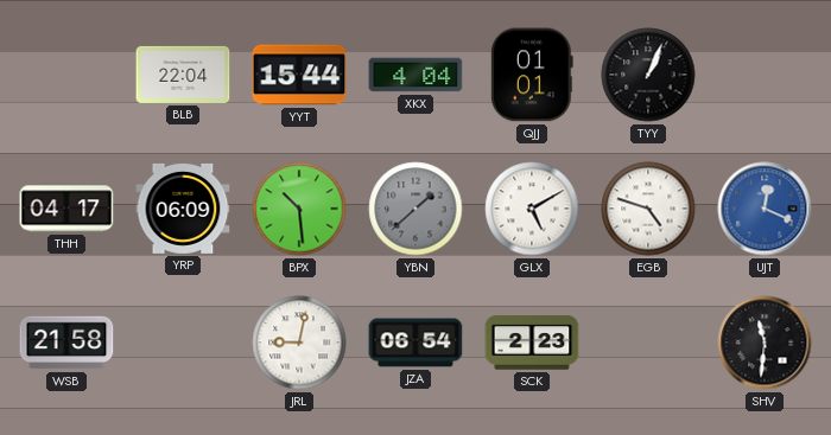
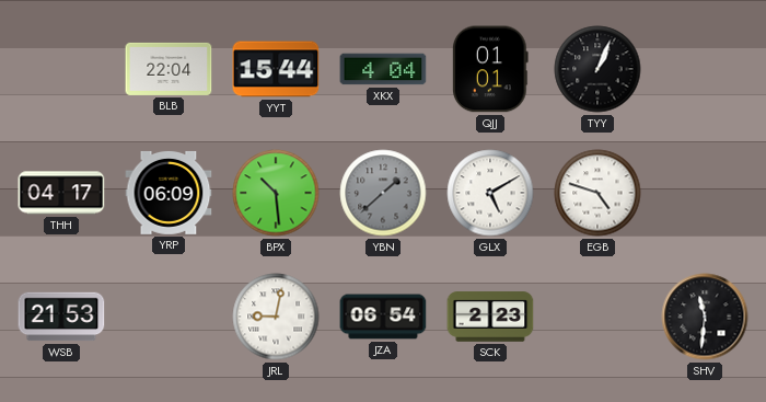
UJT: 12:19 -> none
WSB: 21:58 -> 21:53
